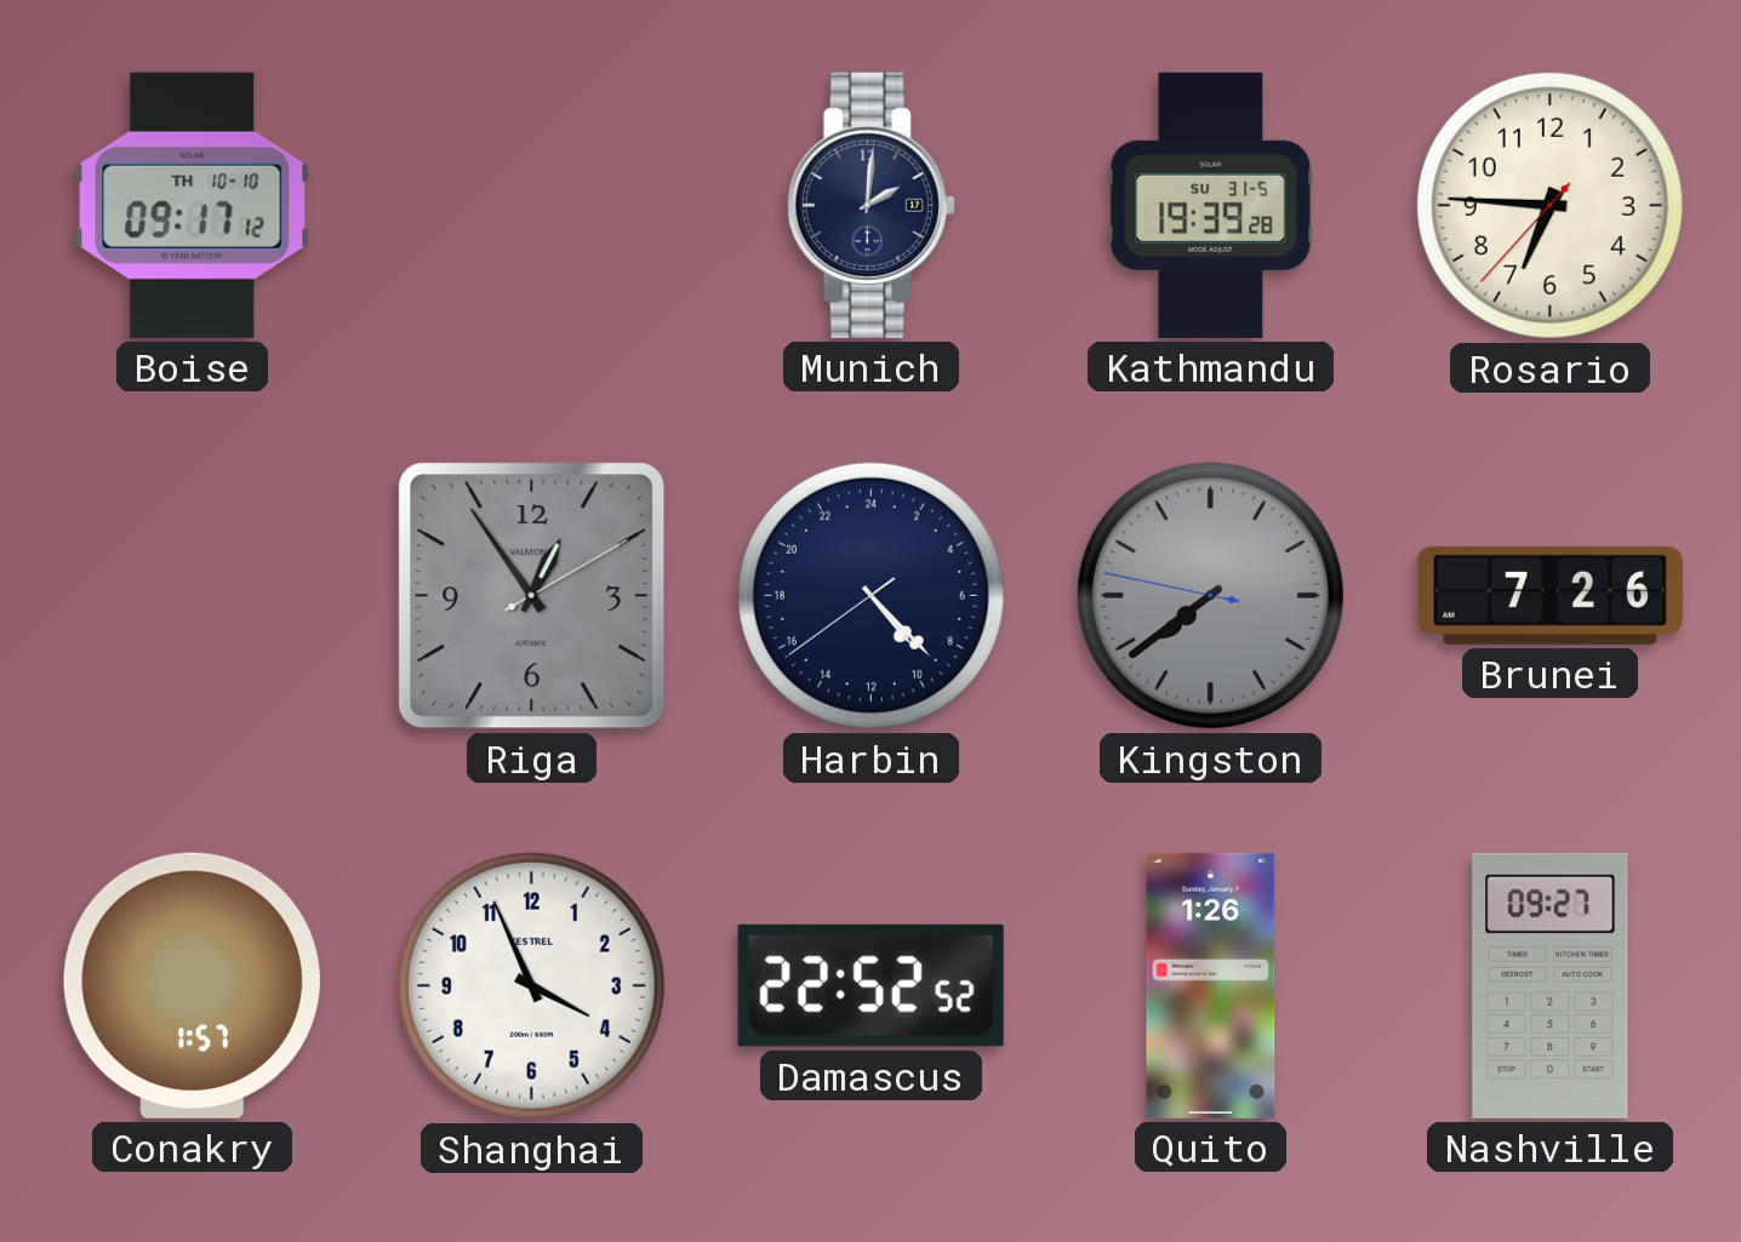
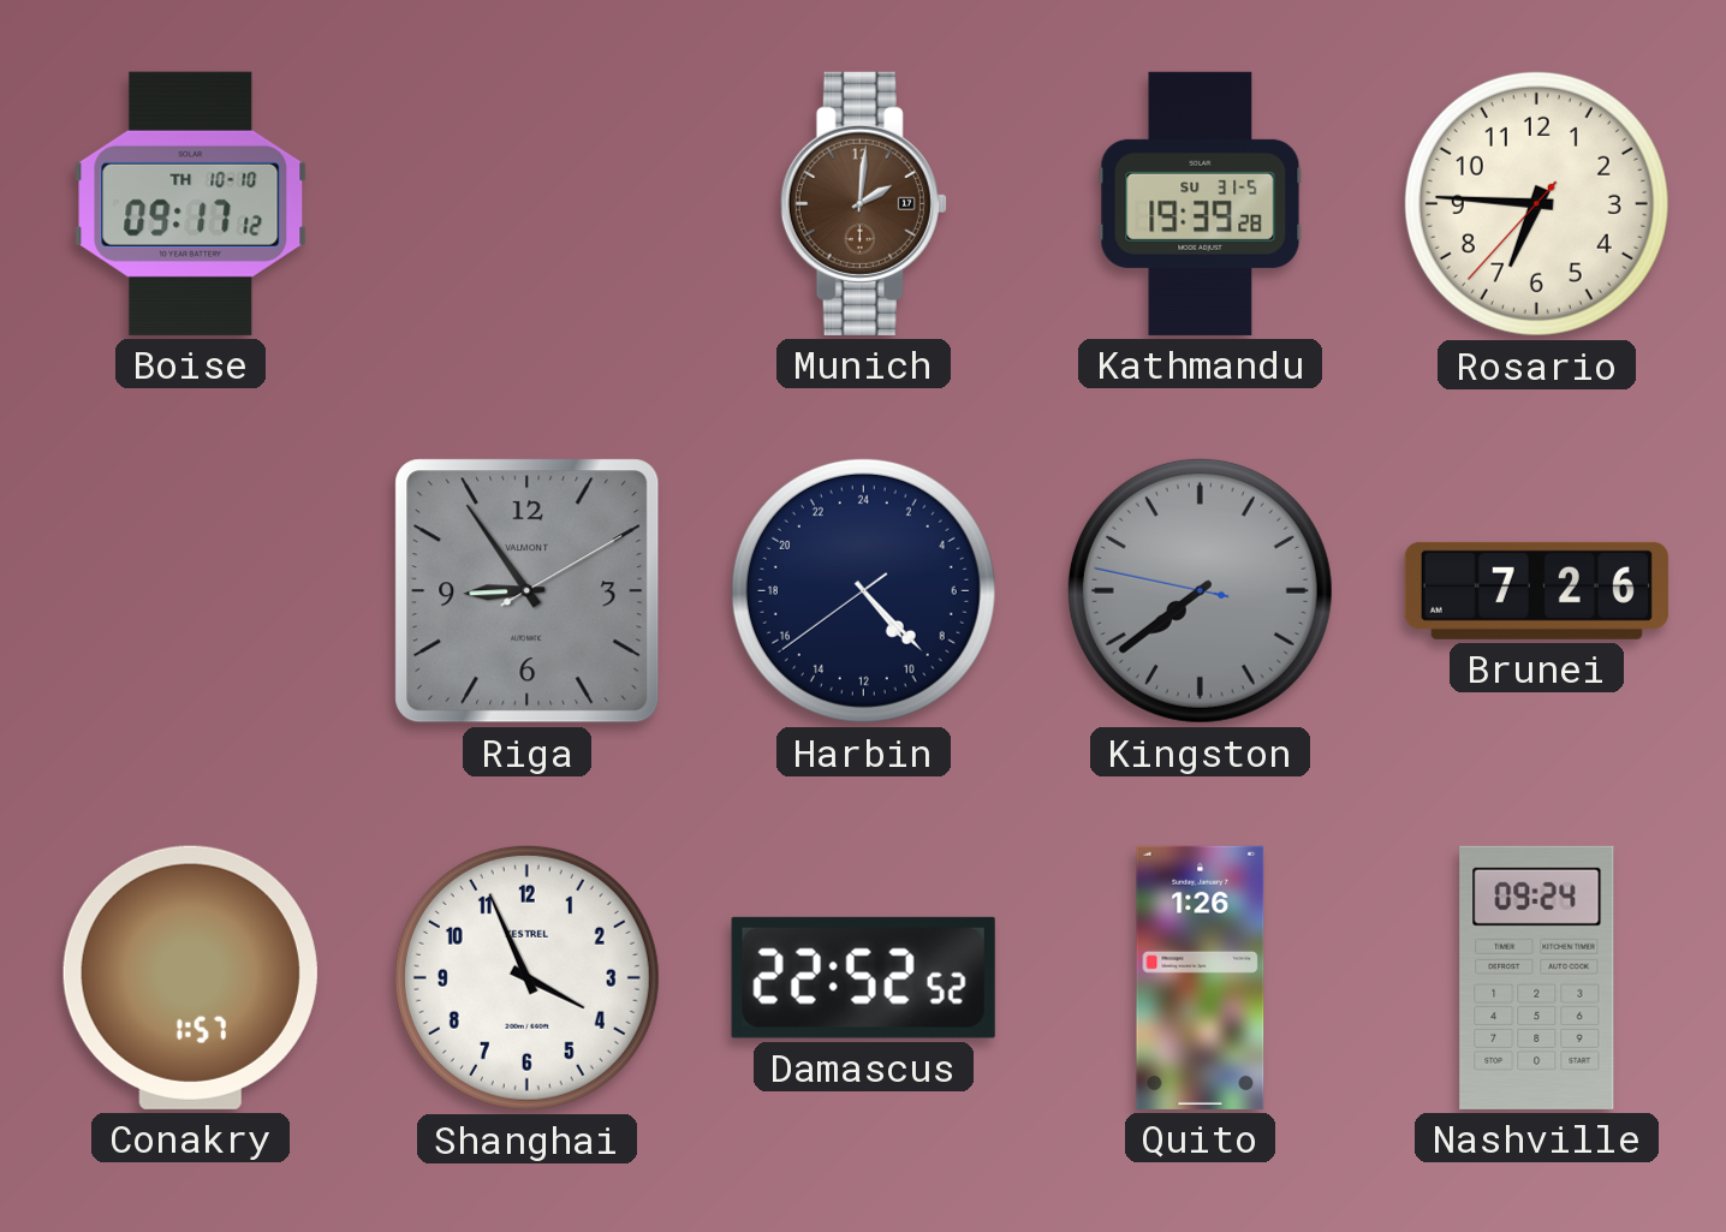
Munich dial: navy -> brown
Riga: 12:54 -> 8:54
Nashville: 09:27 -> 09:24
